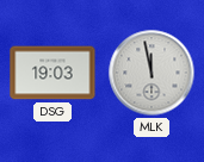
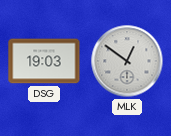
MLK: 11:58 -> 12:51
